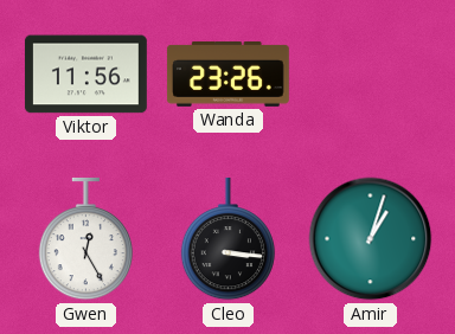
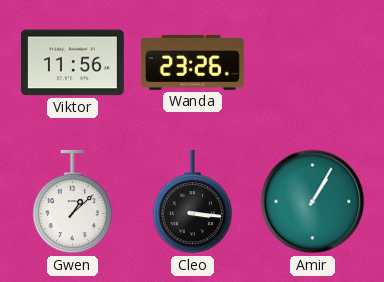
Gwen: 12:25 -> 1:08
Amir: 1:03 -> 1:05
